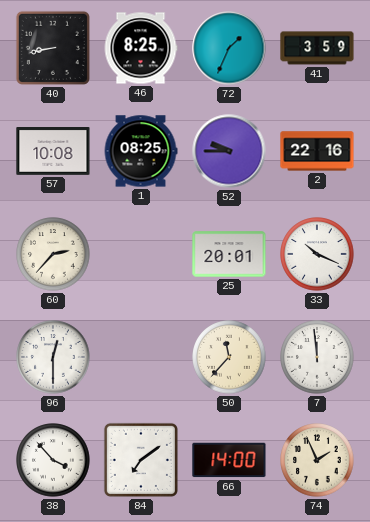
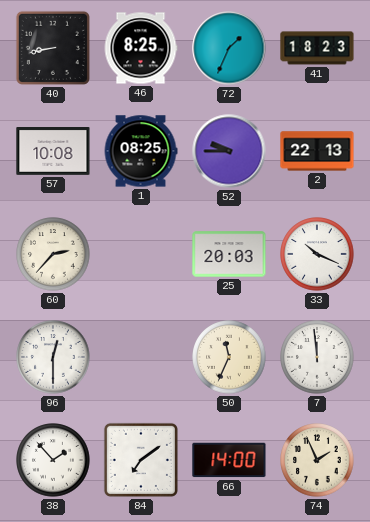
41: 3:59 -> 18:23
2: 22:16 -> 22:13
25: 20:01 -> 20:03
50: 11:37 -> 11:34
38: 3:53 -> 1:53
